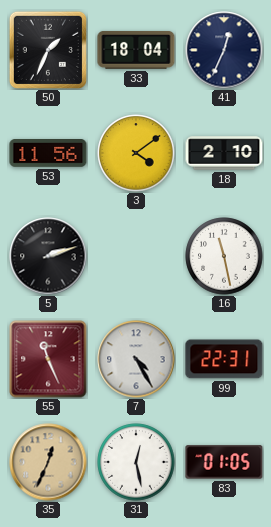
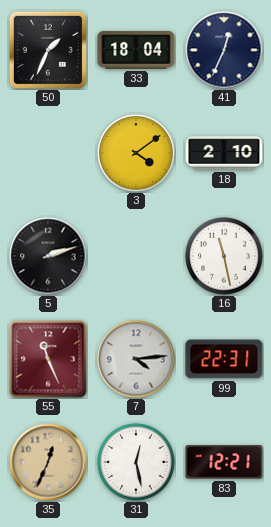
53: 11:56 -> none
7: 4:25 -> 4:14
83: 01:05 -> 12:21
